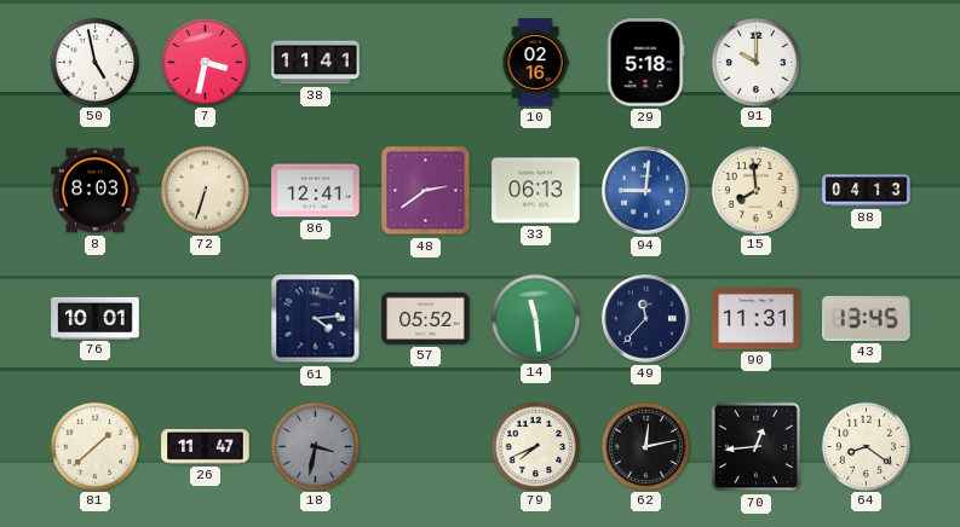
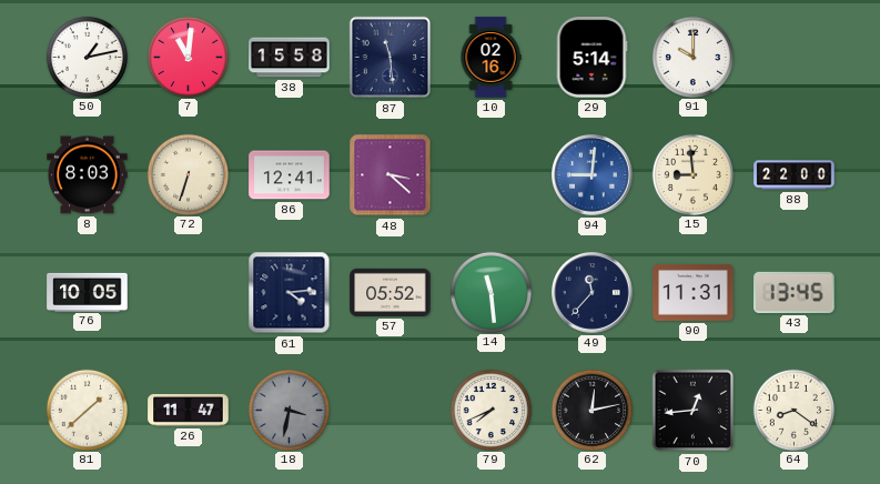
50: 4:58 -> 1:13
7: 3:32 -> 11:01
38: 11:41 -> 15:58
87: none -> 11:29
29: 5:18 -> 5:14
48: 2:39 -> 3:22
33: 06:13 -> none
15: 7:59 -> 8:59
88: 04:13 -> 22:00
76: 10:01 -> 10:05
